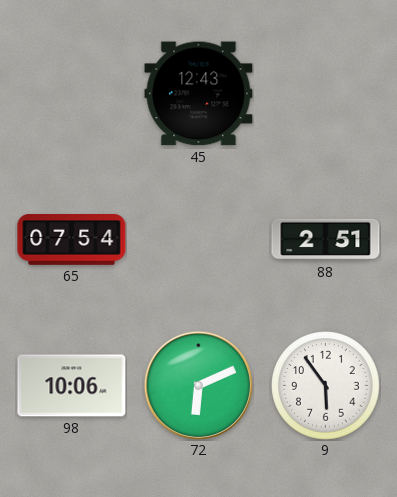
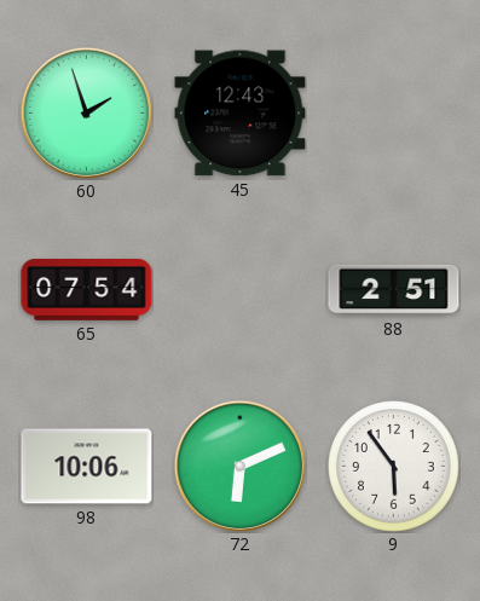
60: none -> 1:57
